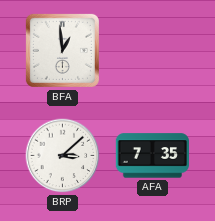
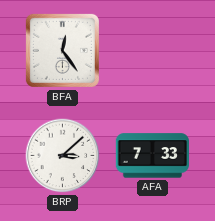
BFA: 12:59 -> 12:24
AFA: 7:35 -> 7:33
